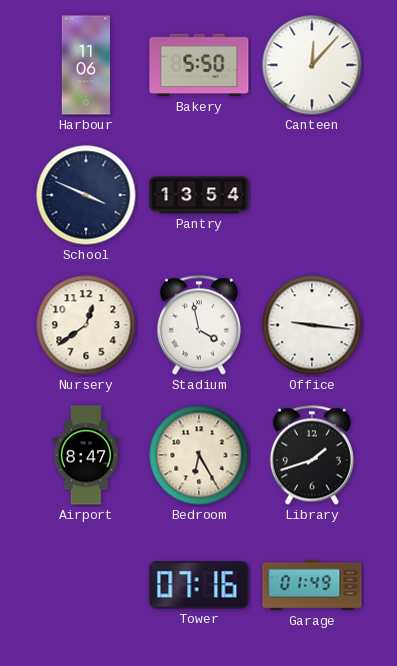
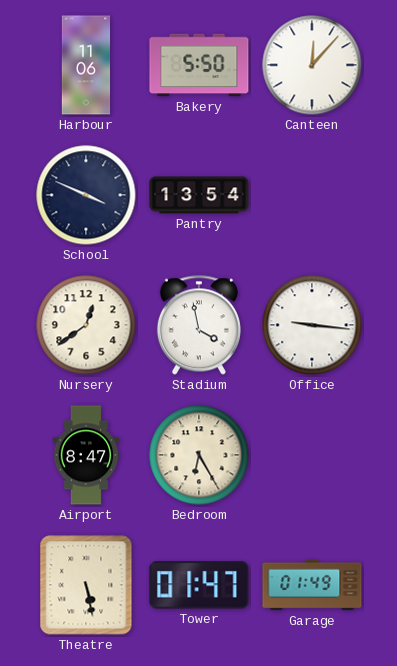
Library: 1:42 -> none
Theatre: none -> 5:28
Tower: 07:16 -> 01:47
